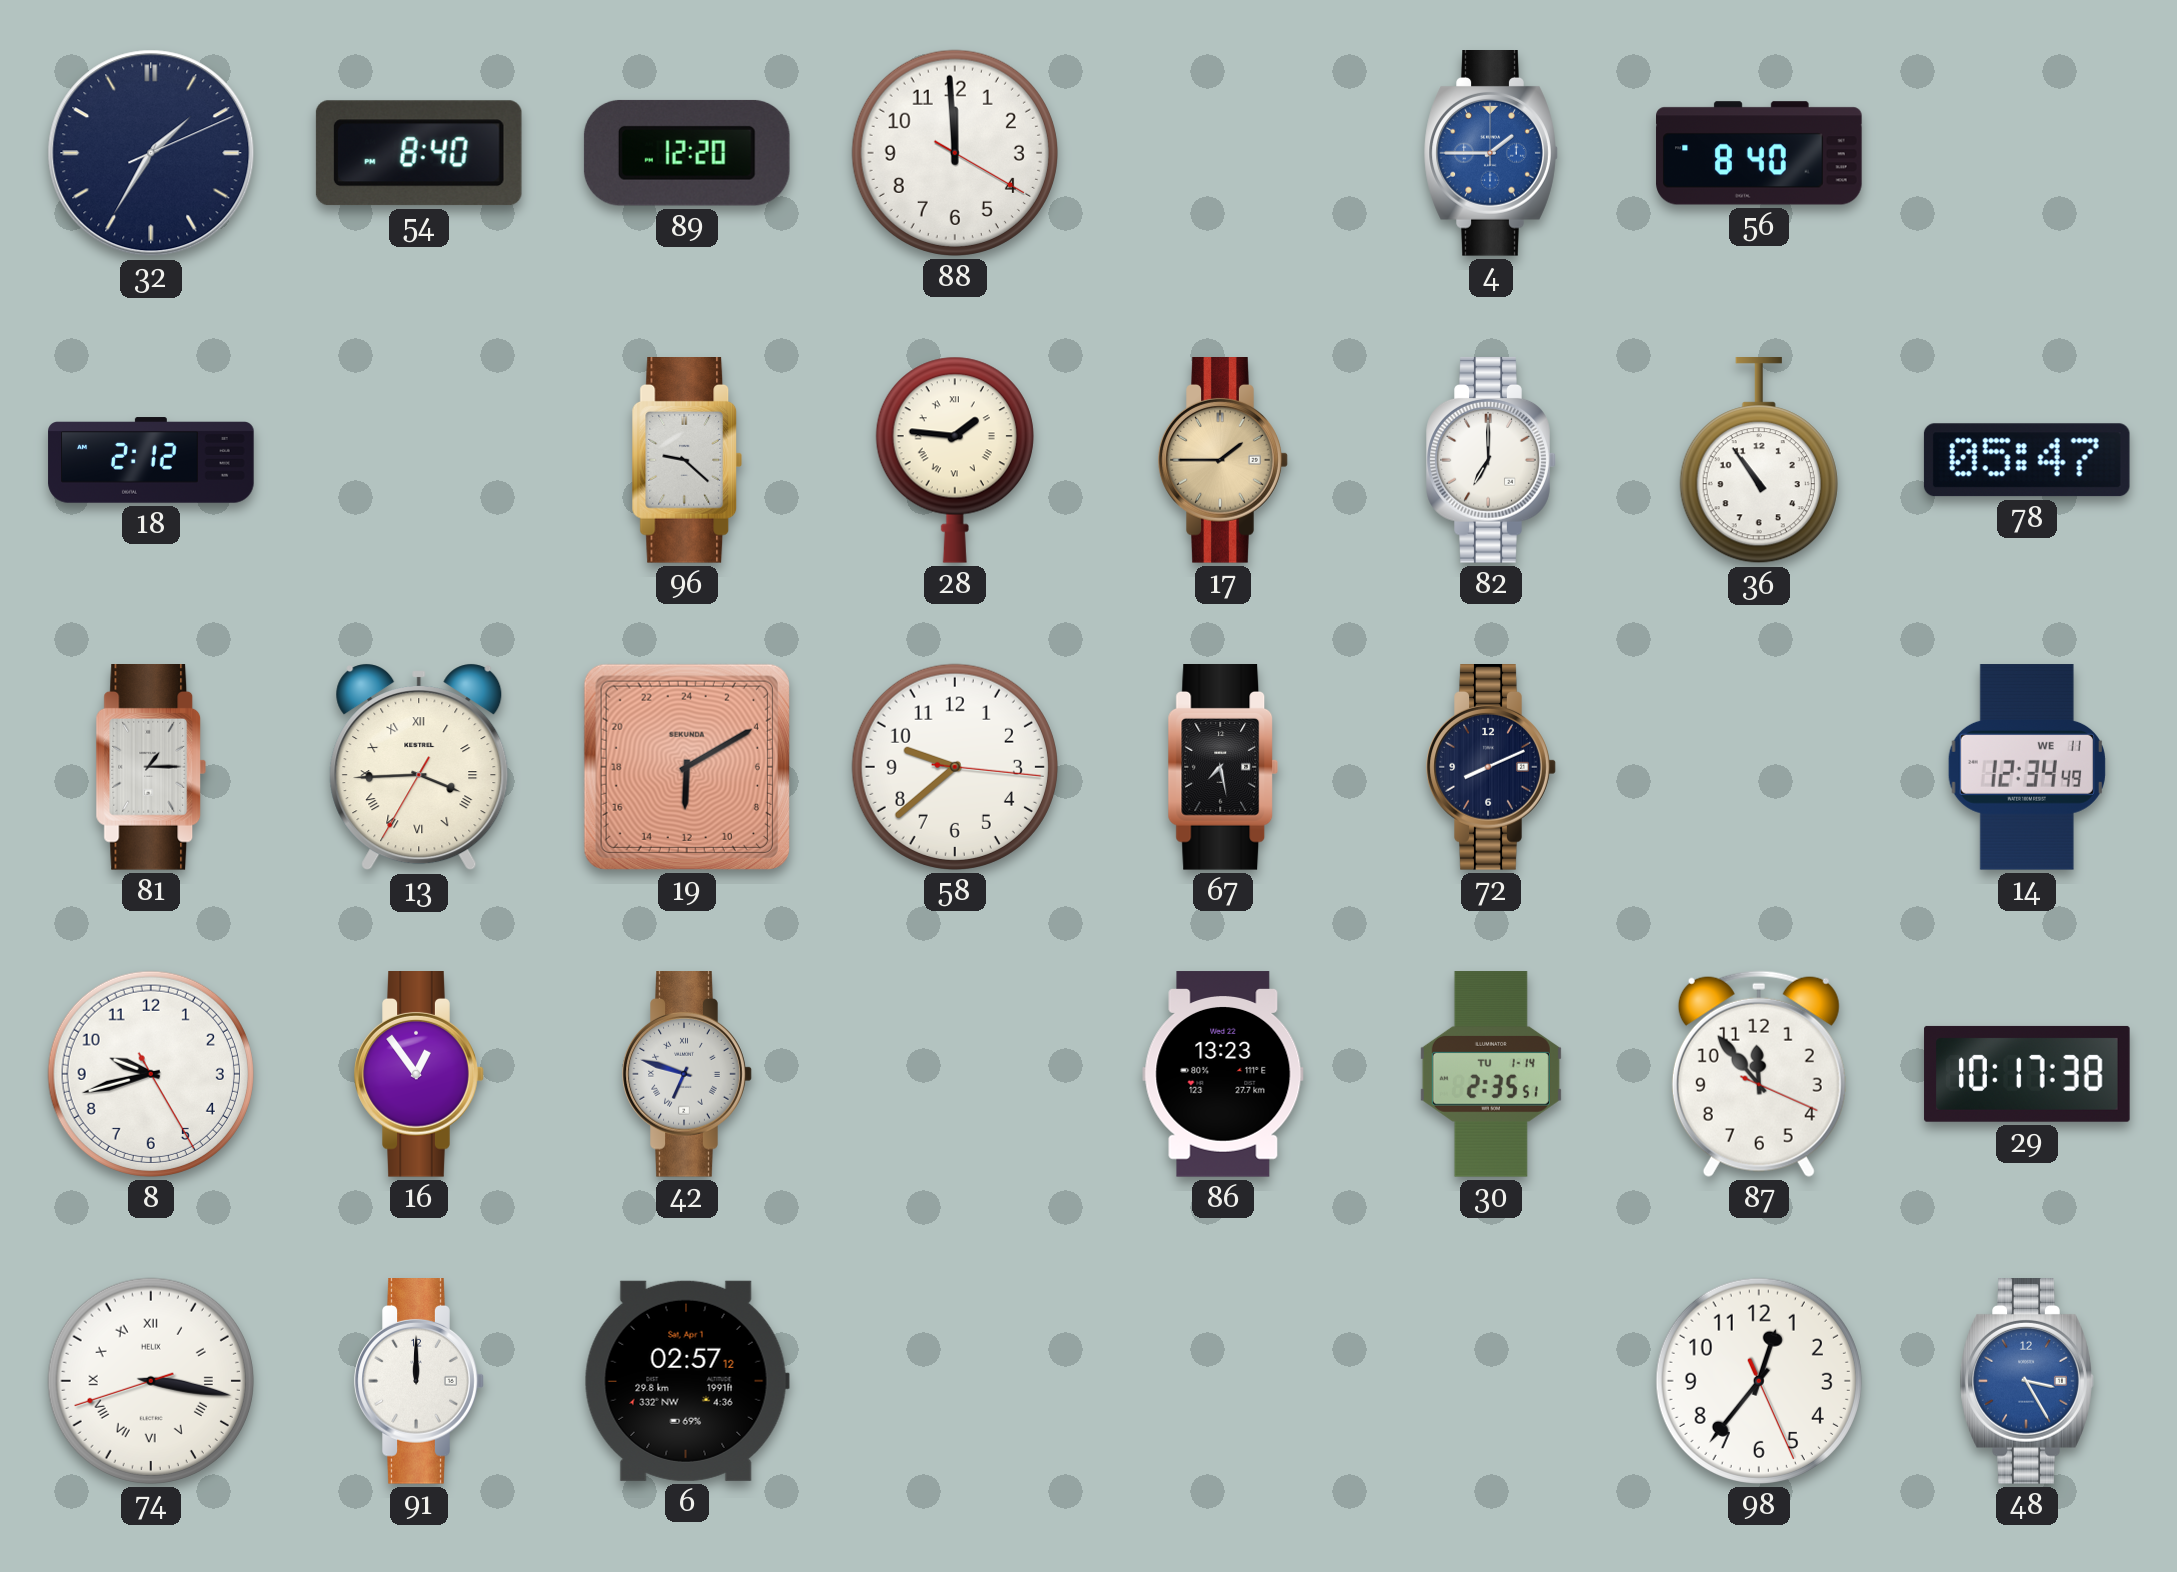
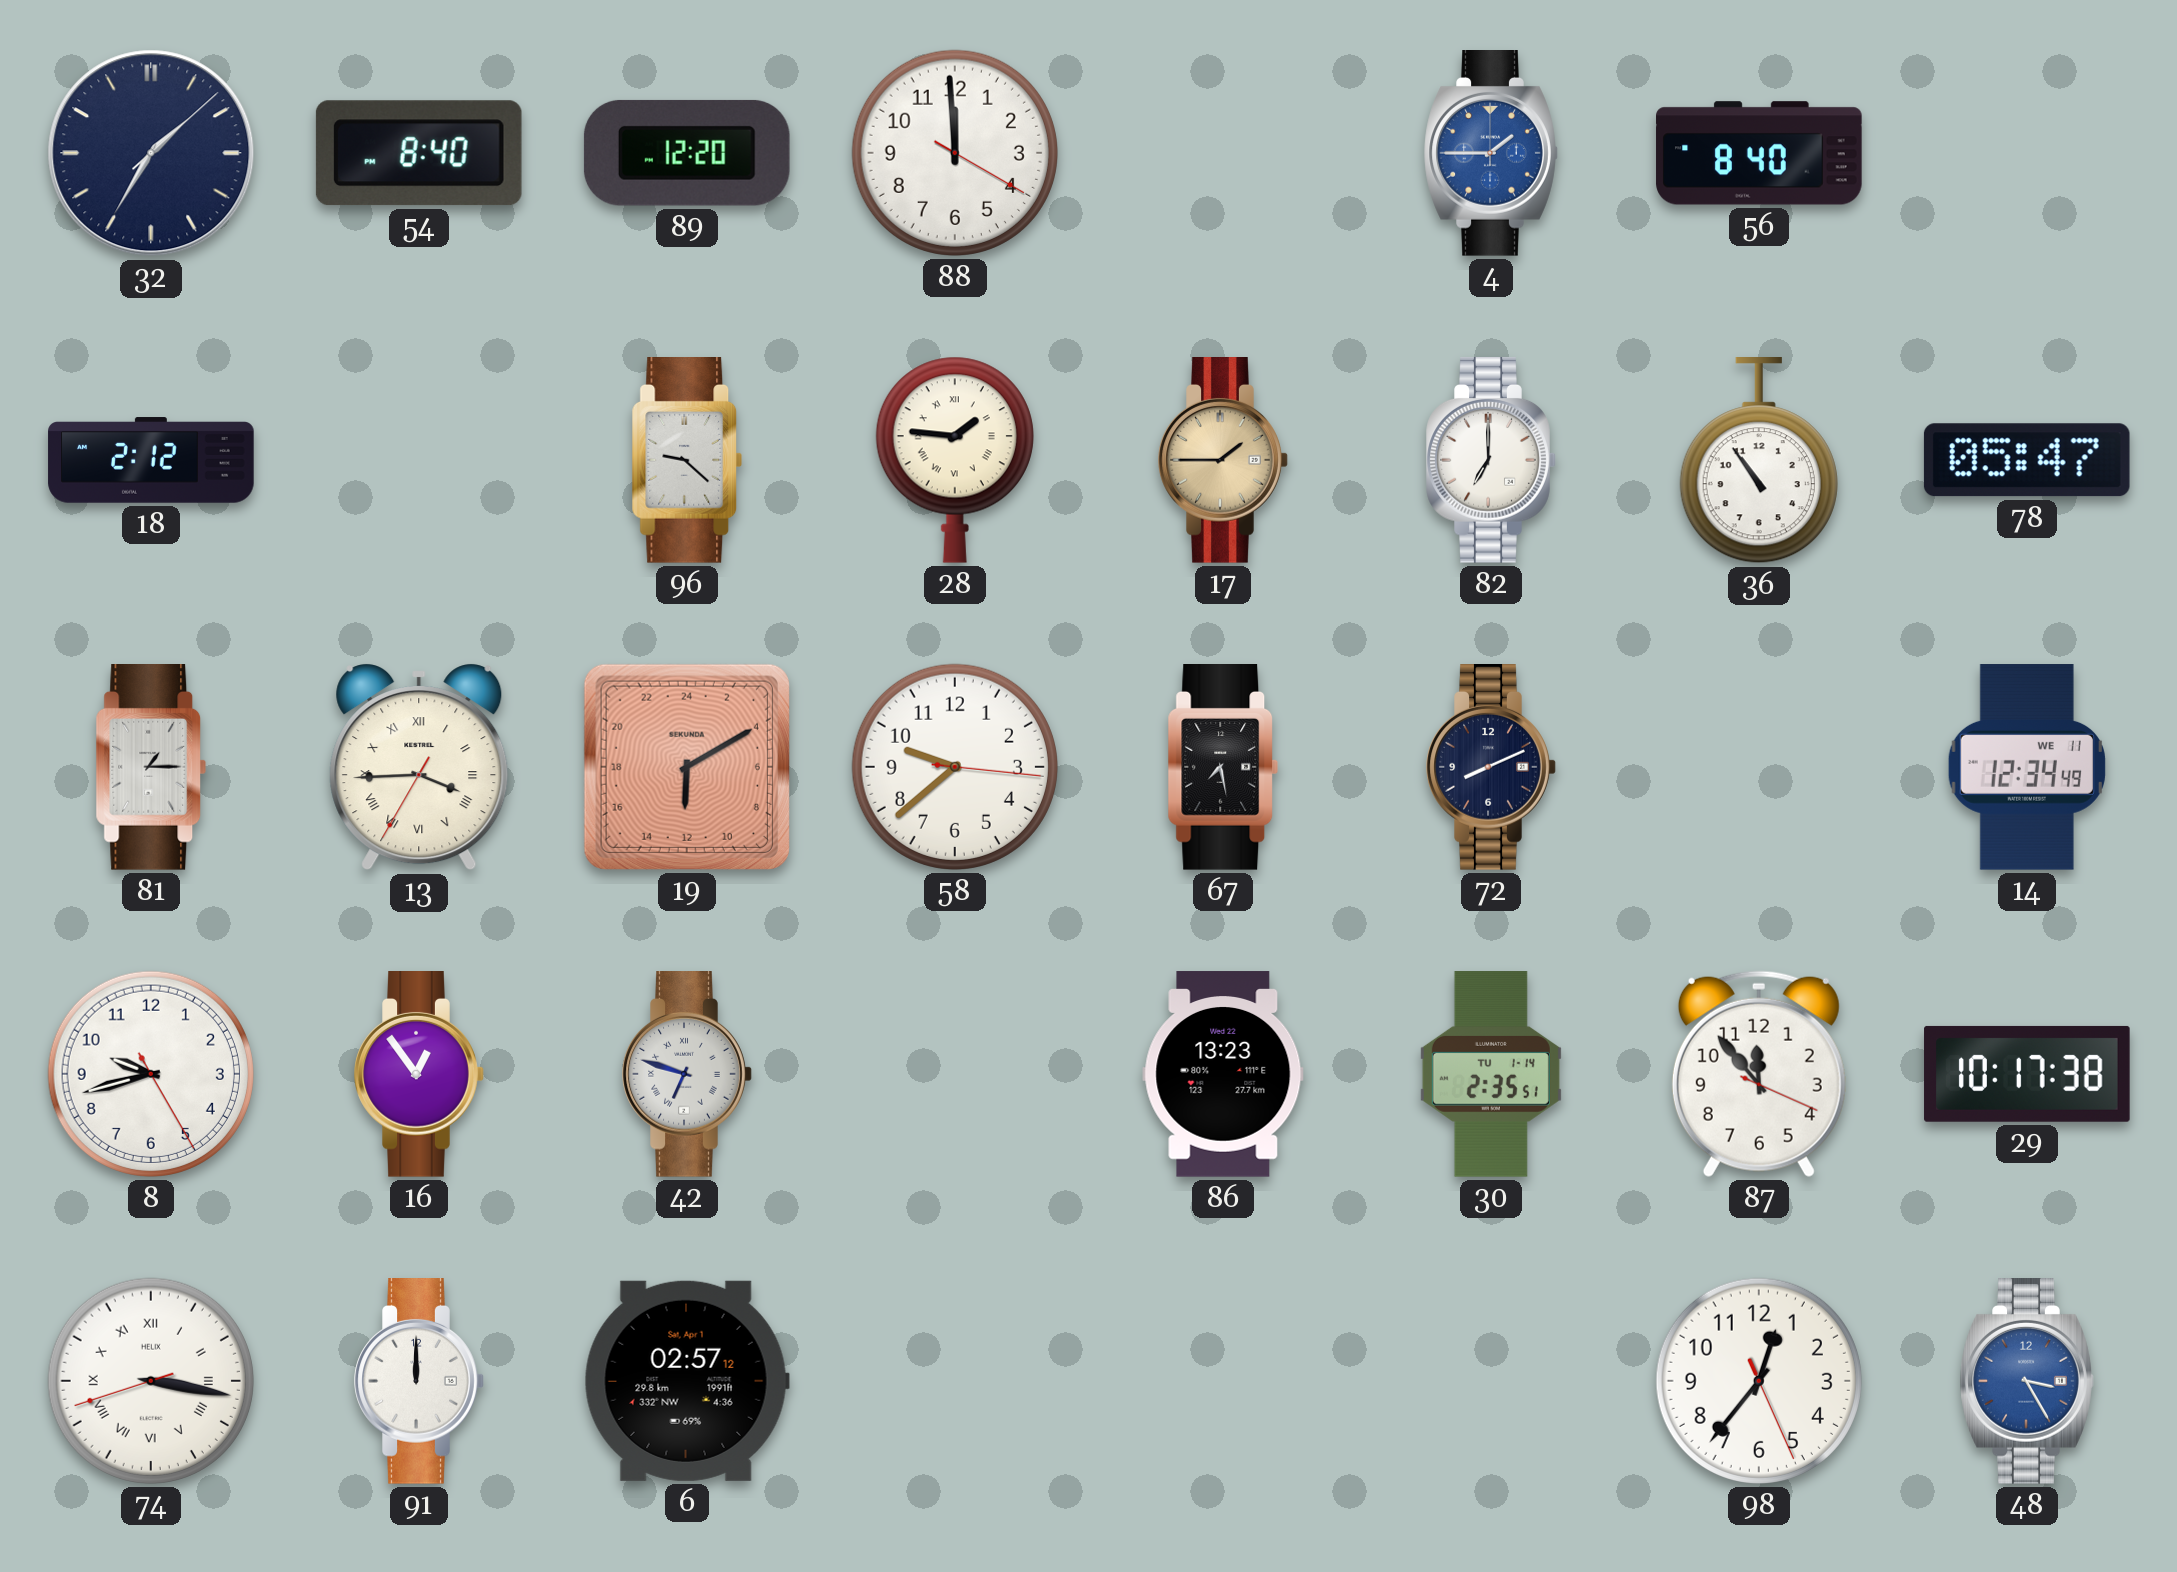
32: 1:35:11 -> 1:35:08
